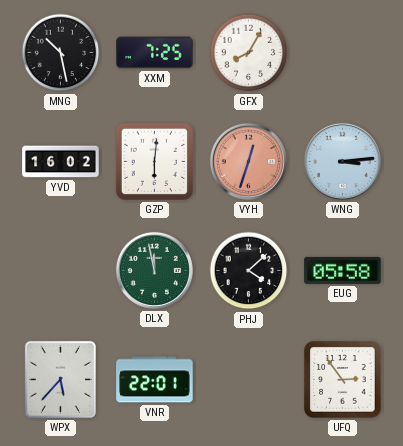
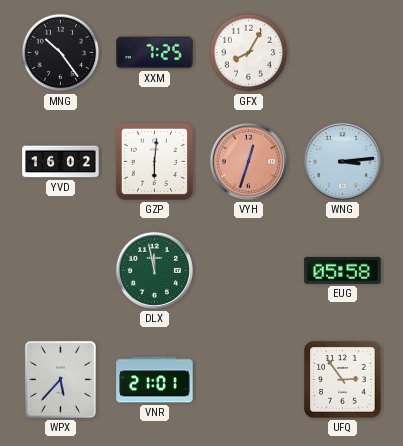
MNG: 10:28 -> 10:24
PHJ: 4:08 -> none
VNR: 22:01 -> 21:01
